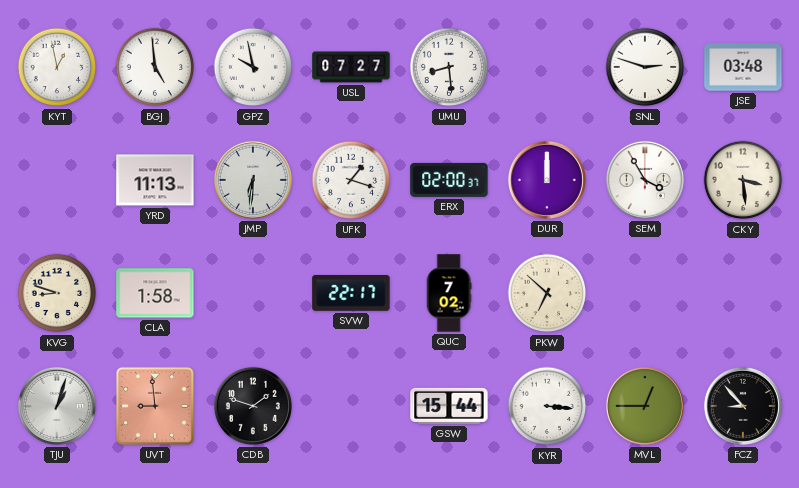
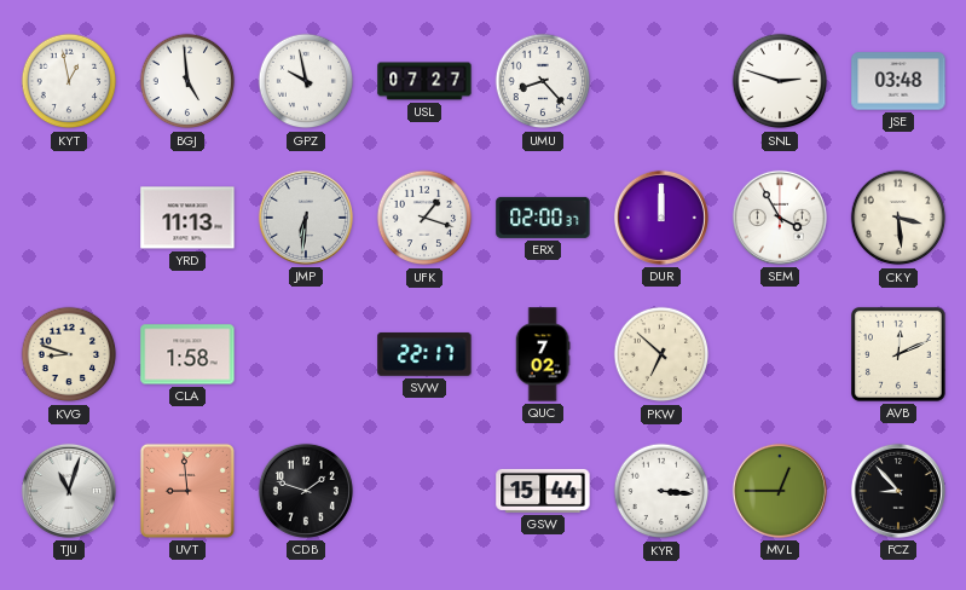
UMU: 8:29 -> 8:23
AVB: none -> 12:11
TJU: 1:03 -> 11:03
